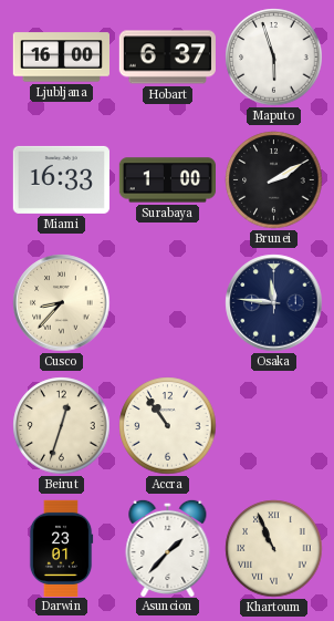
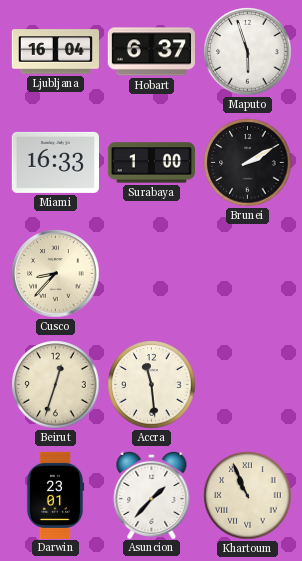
Ljubljana: 16:00 -> 16:04
Osaka: 11:46 -> none
Accra: 10:54 -> 11:29
